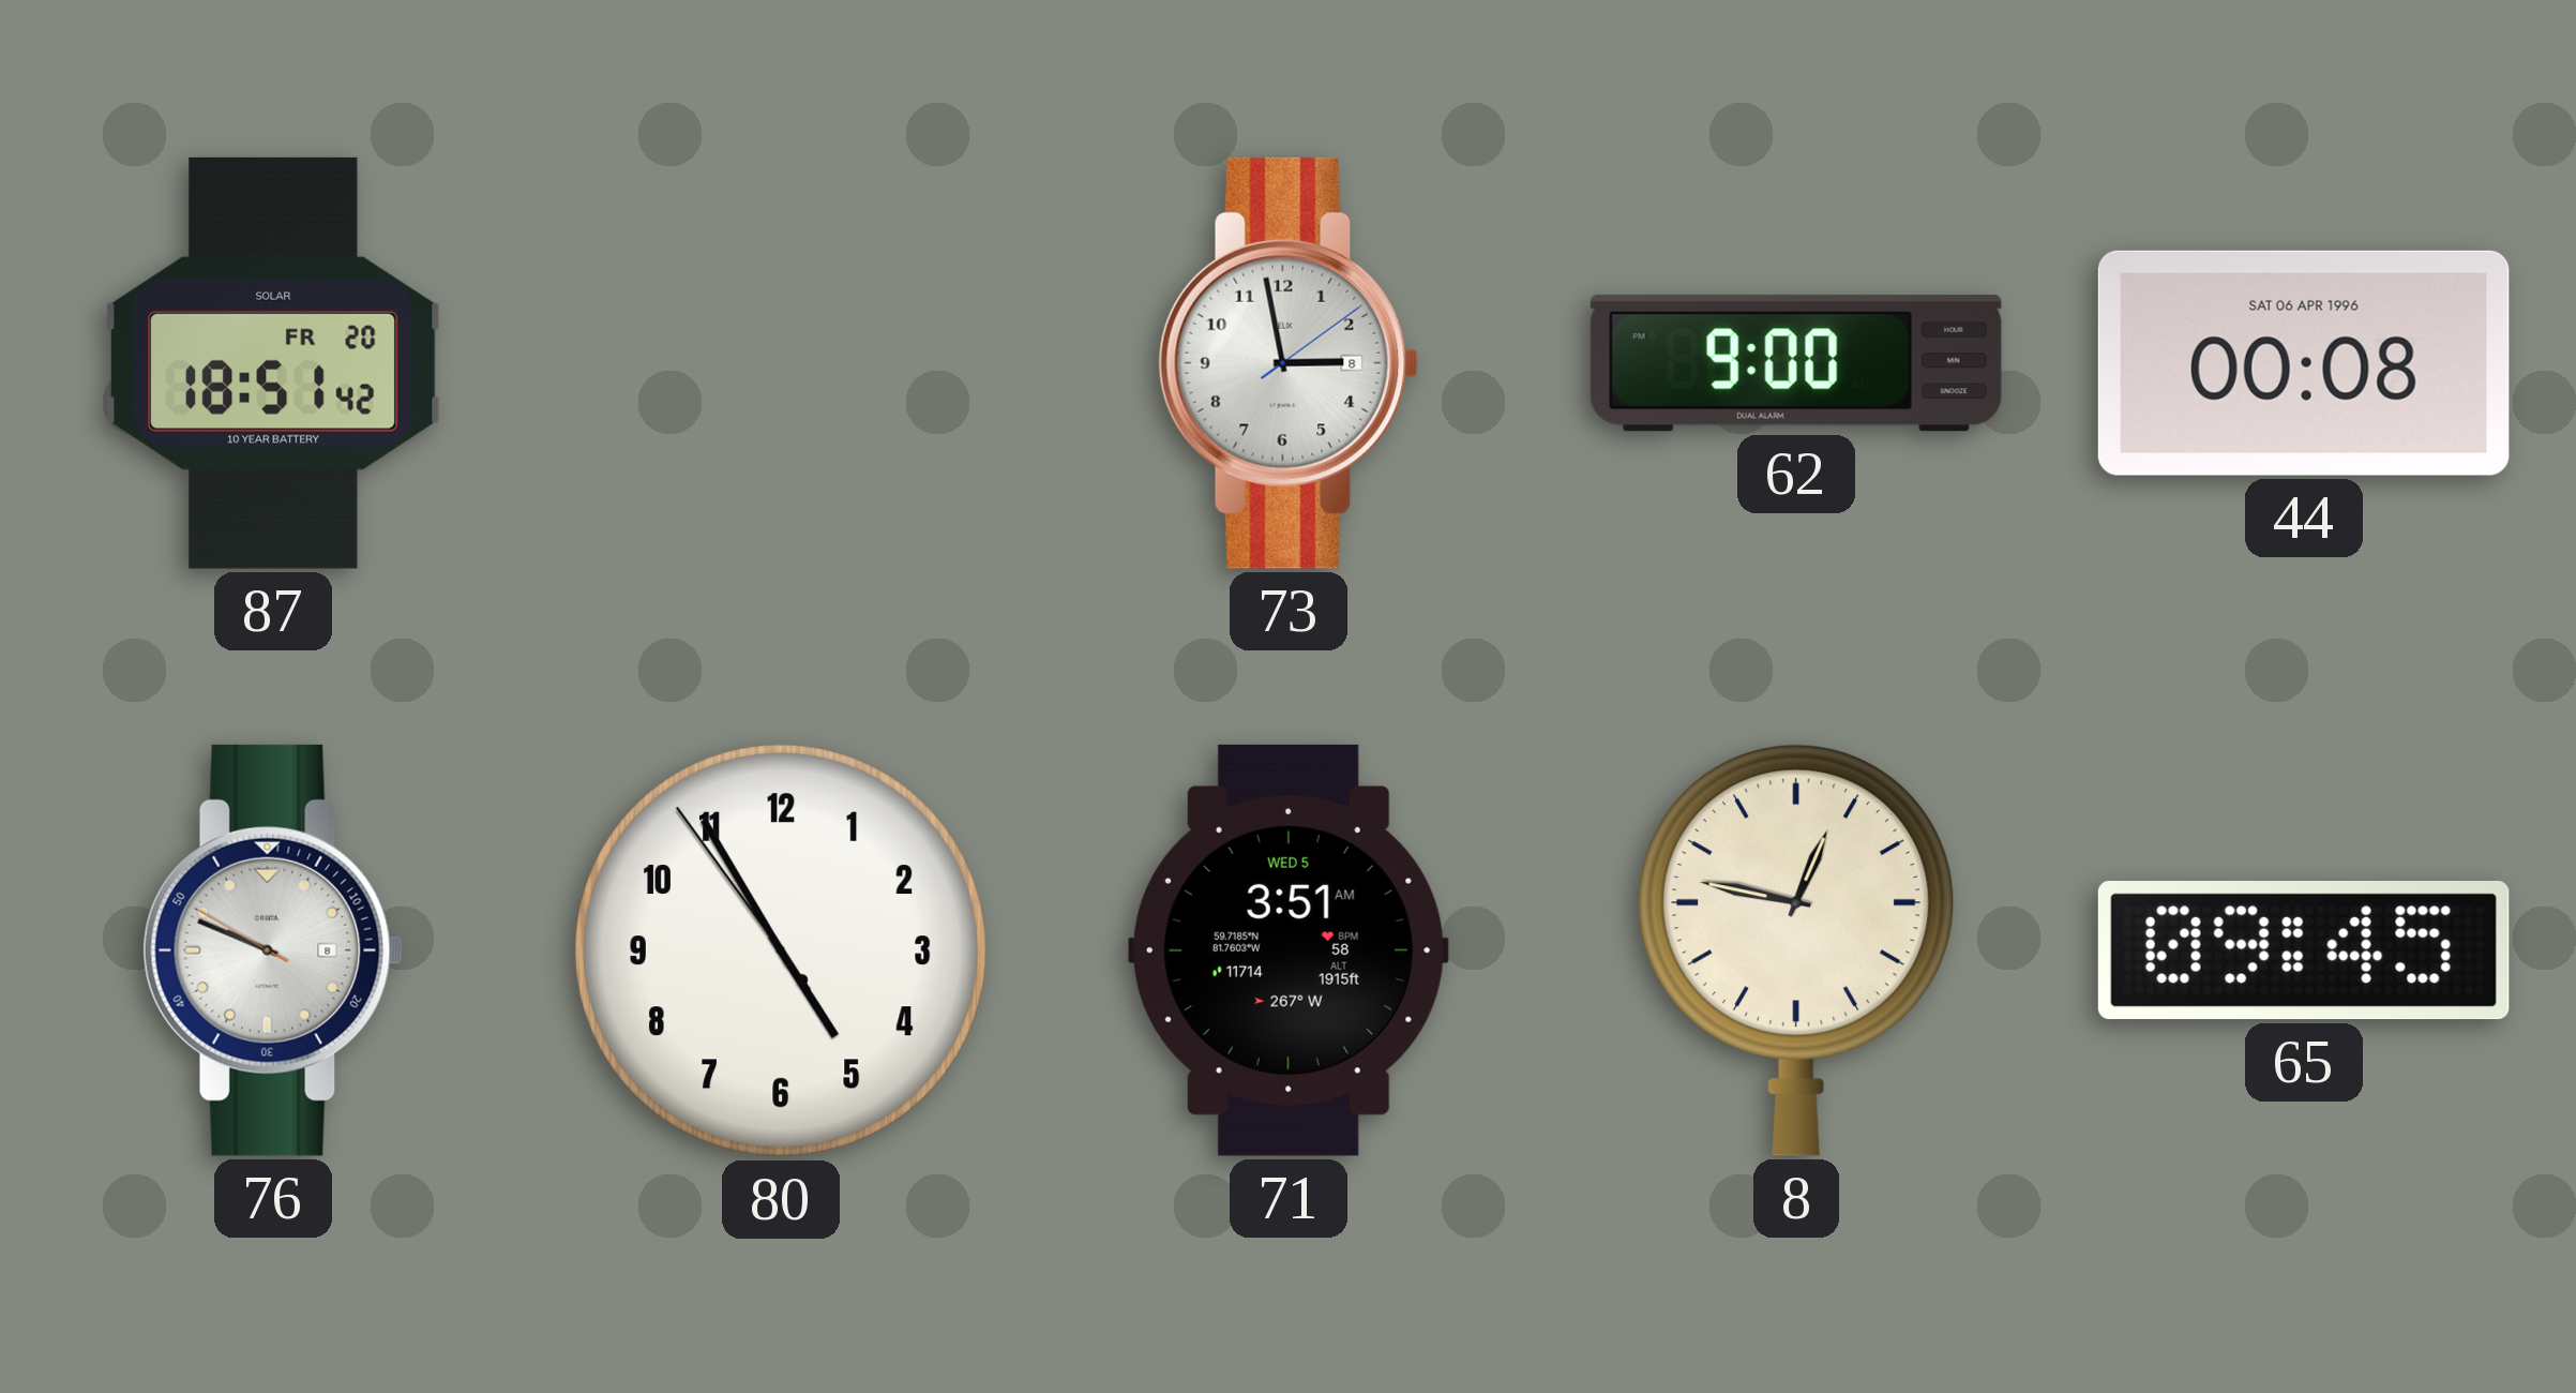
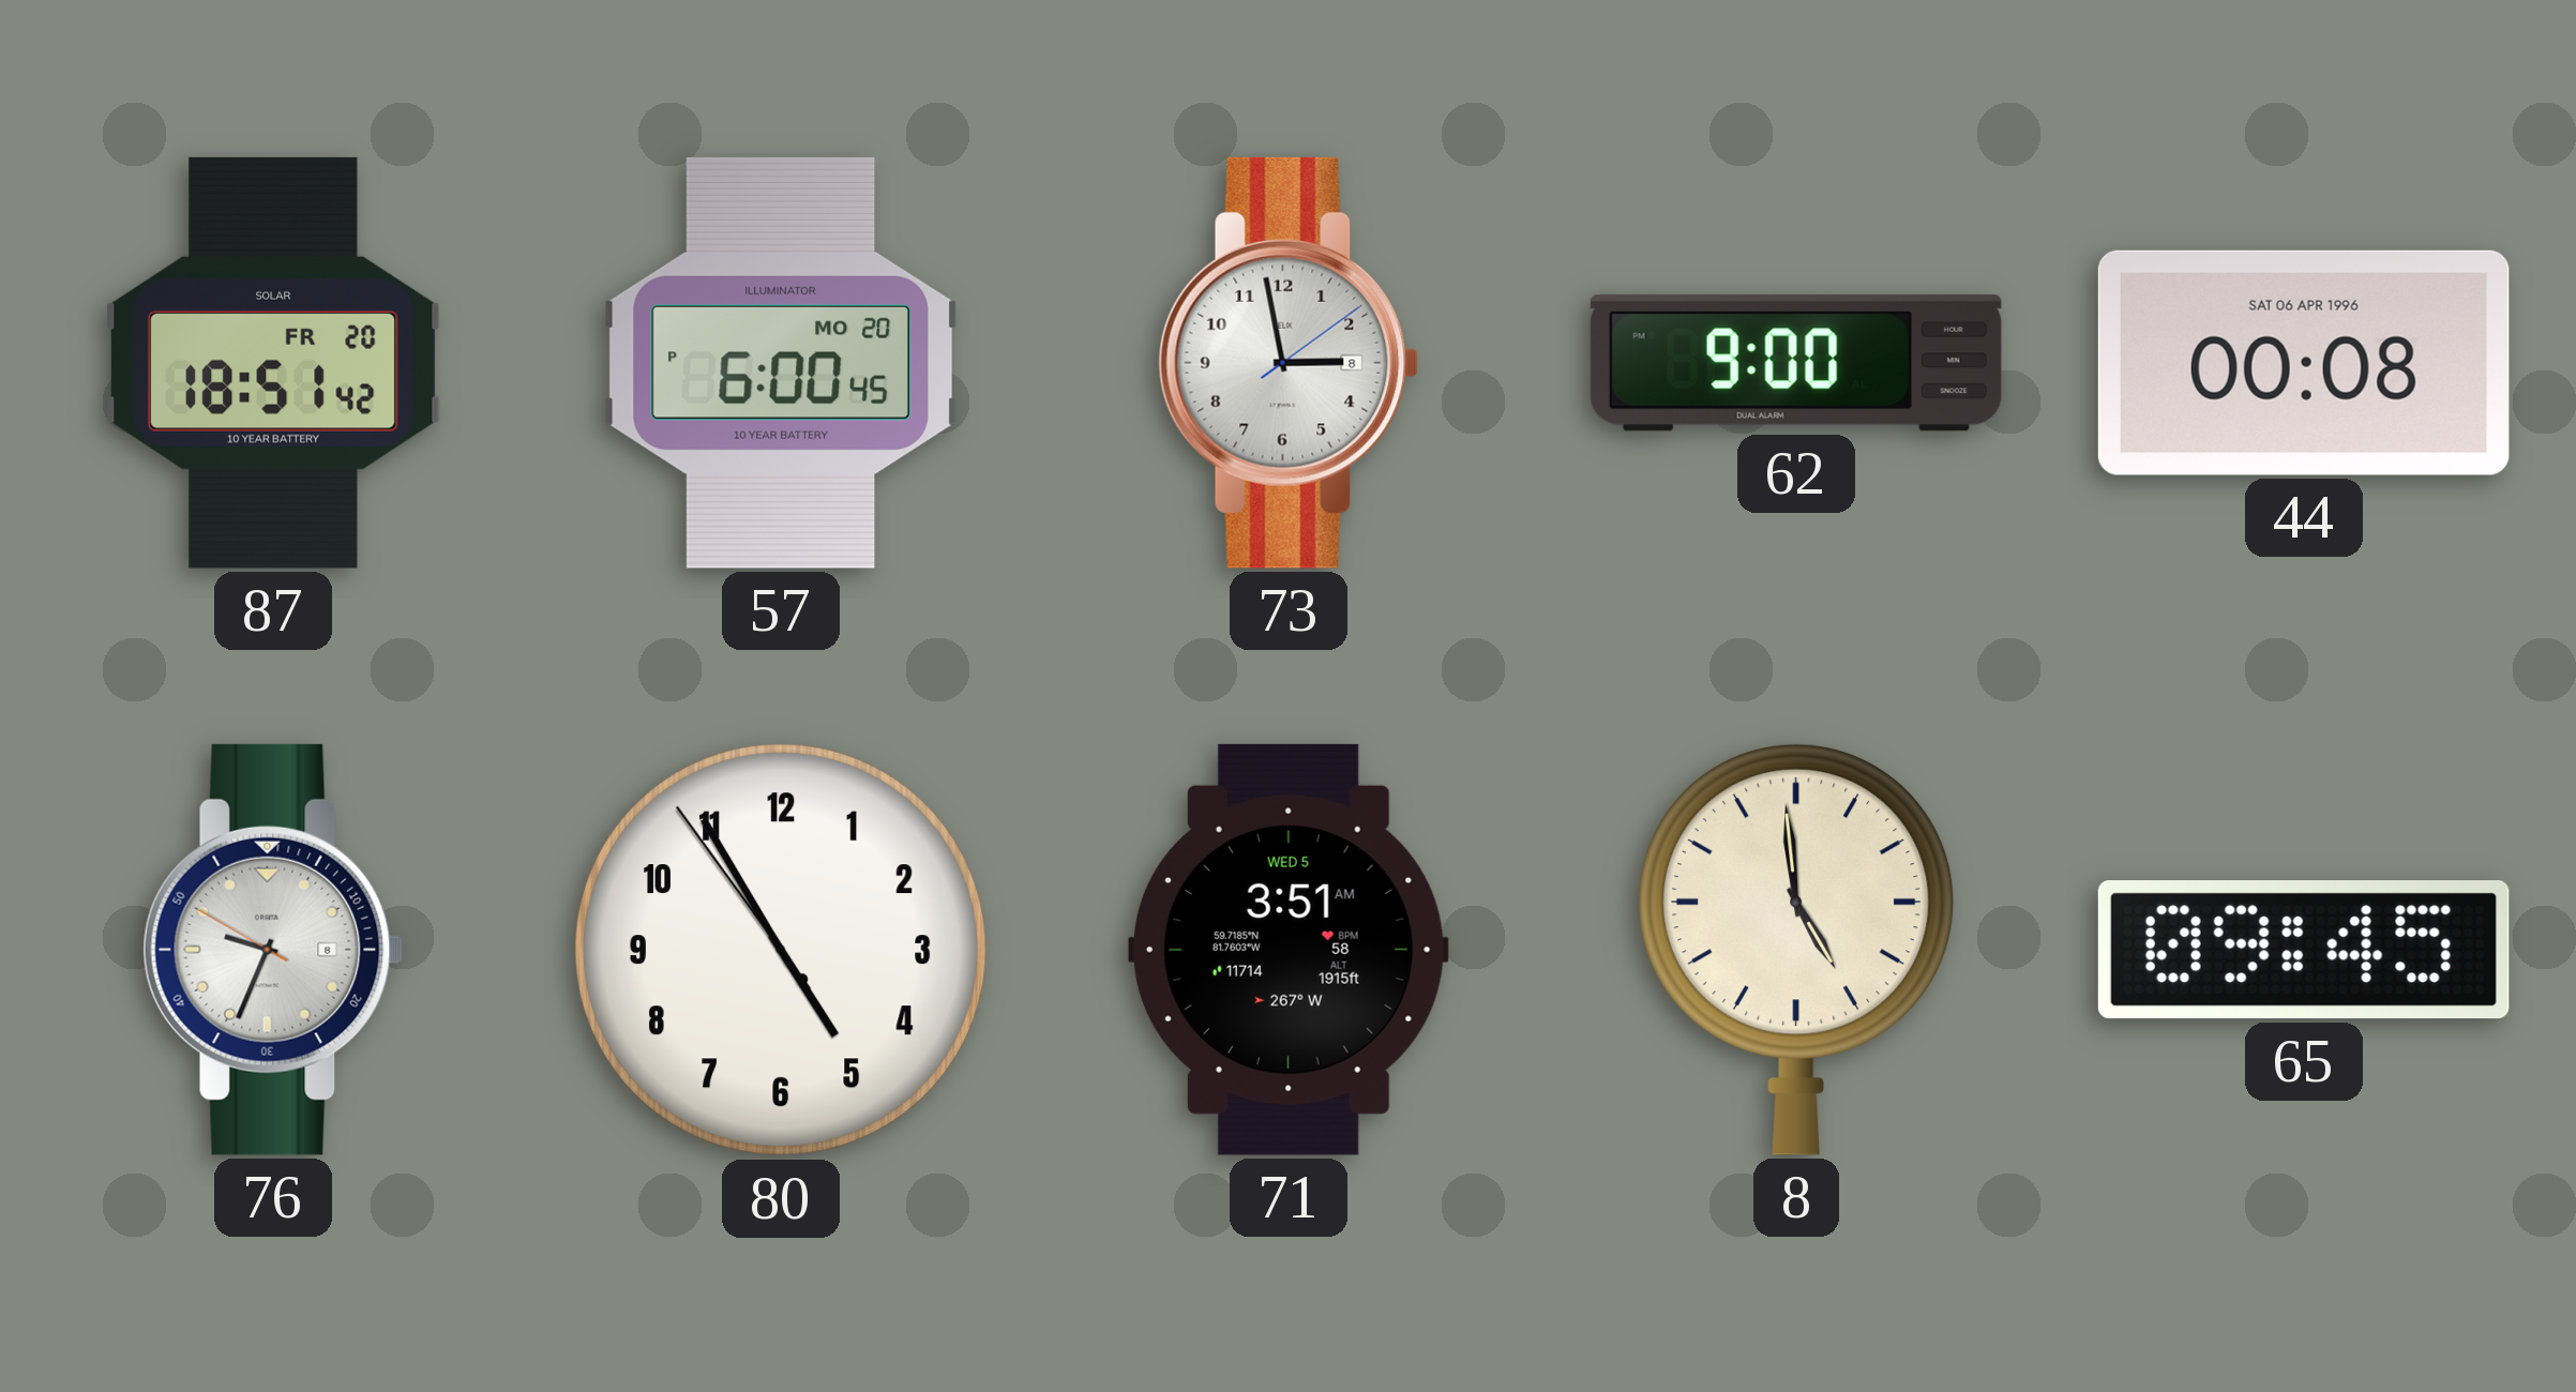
57: none -> 6:00
76: 9:48 -> 9:33
8: 12:47 -> 4:59
